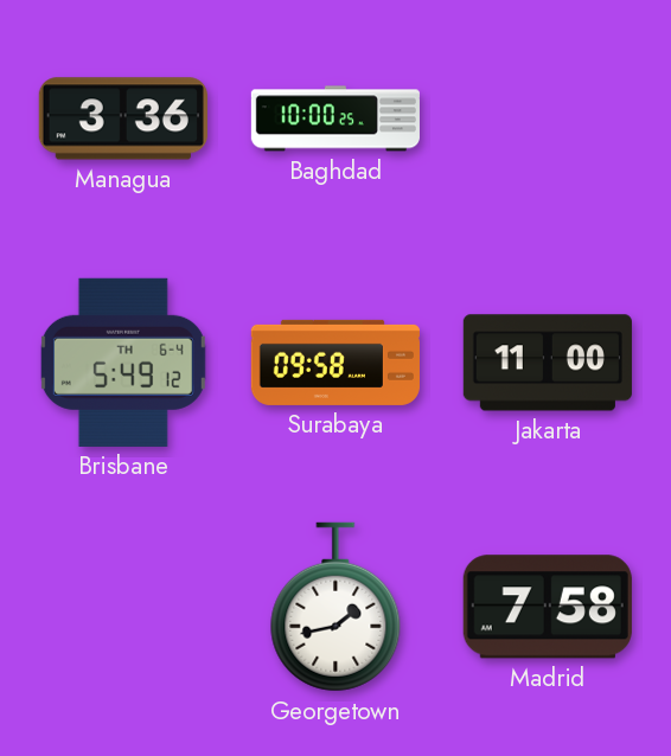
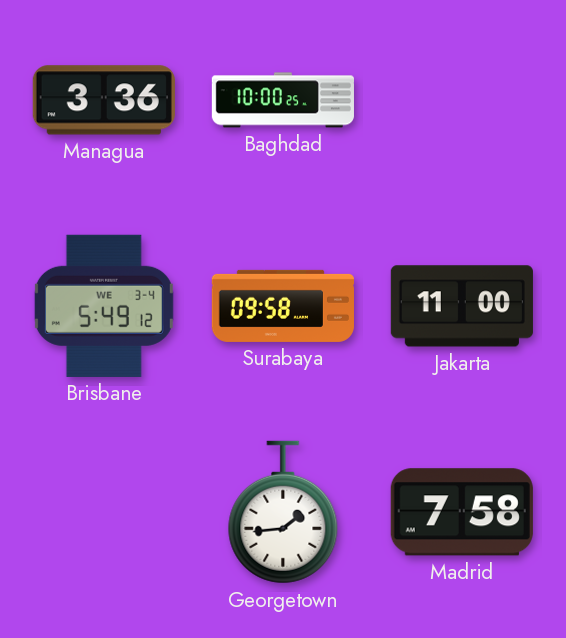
Brisbane date: TH 6-4 -> WE 3-4
Georgetown: 1:43 -> 1:44
